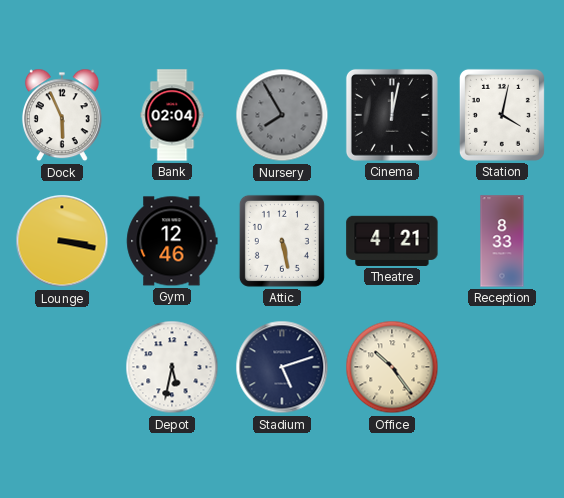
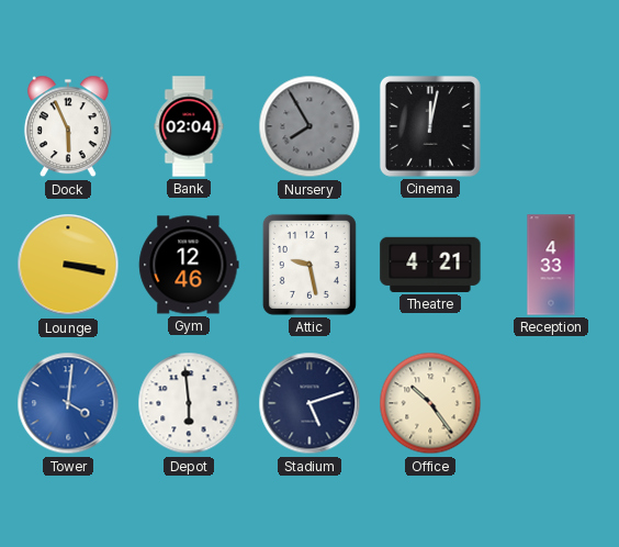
Station: 4:02 -> none
Attic: 5:28 -> 9:28
Reception: 8:33 -> 4:33
Tower: none -> 4:01
Depot: 5:32 -> 5:59
